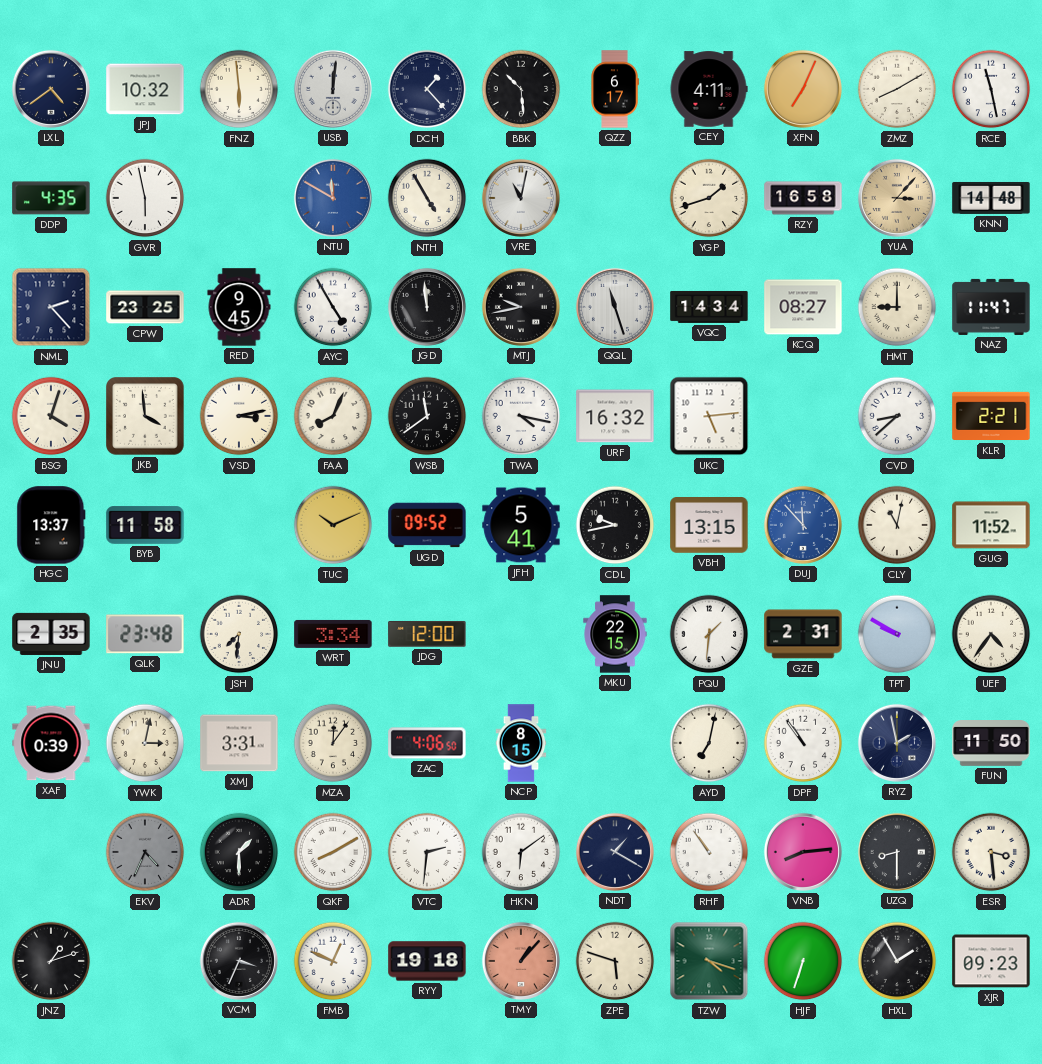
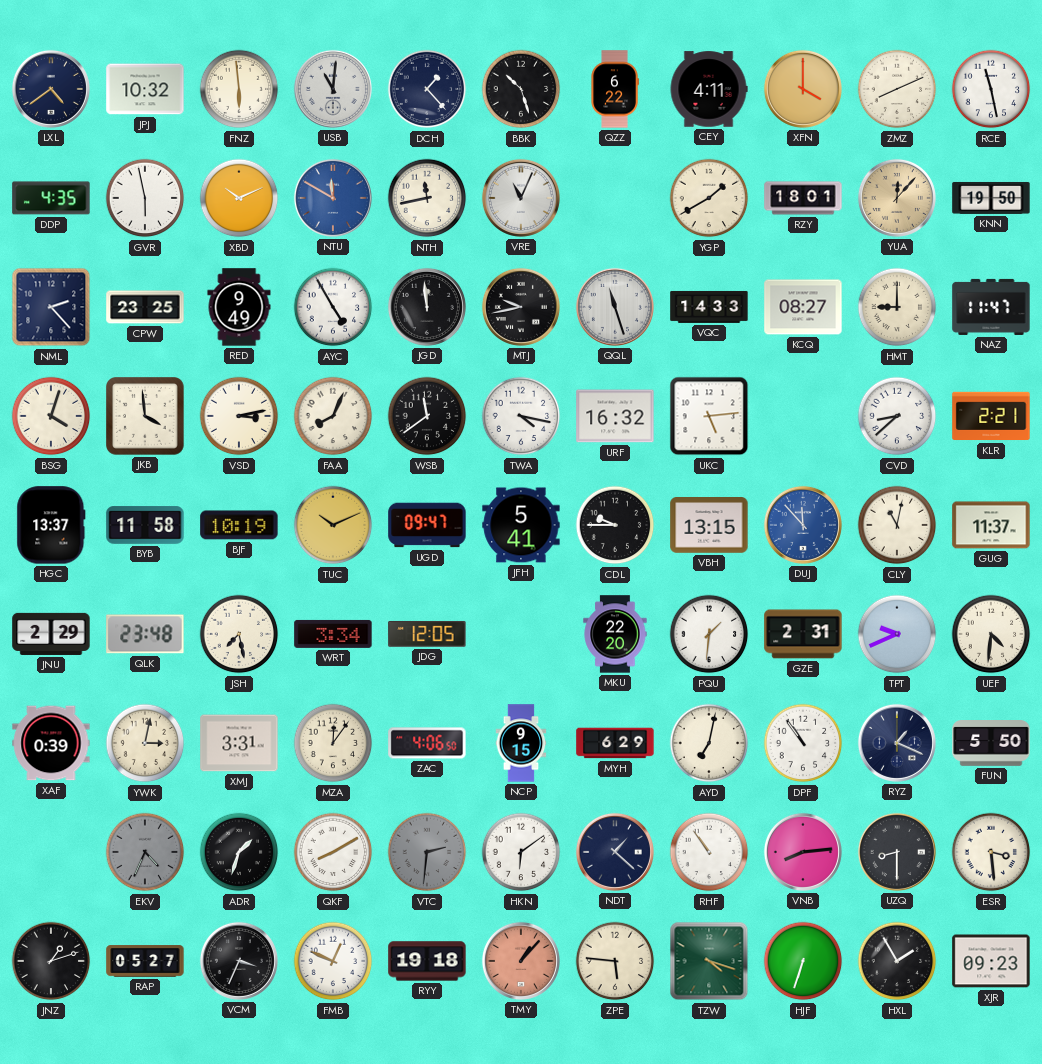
USB: 12:01 -> 11:01
BBK: 10:29 -> 10:27
QZZ: 6:17 -> 6:22
XFN: 7:04 -> 4:00
ZMZ: 8:10 -> 8:11
XBD: none -> 10:11
NTH: 4:55 -> 11:43
VRE: 11:02 -> 11:04
YGP: 1:42 -> 1:40
RZY: 16:58 -> 18:01
YUA: 3:07 -> 12:07
KNN: 14:48 -> 19:50
RED: 9:45 -> 9:49
VQC: 14:34 -> 14:33
BJF: none -> 10:19
UGD: 09:52 -> 09:47
CDL: 9:43 -> 9:45
GUG: 11:52 -> 11:37
JNU: 2:35 -> 2:29
JSH: 7:31 -> 7:28
JDG: 12:00 -> 12:05
MKU: 22:15 -> 22:20
TPT: 9:50 -> 9:41
UEF: 4:36 -> 4:31
NCP: 8:15 -> 9:15
MYH: none -> 6:29
RYZ: 1:58 -> 1:19
FUN: 11:50 -> 5:50
ADR: 1:30 -> 1:33
VTC dial: white -> grey
NDT: 1:20 -> 1:22
RAP: none -> 05:27
ZPE: 5:48 -> 5:46
